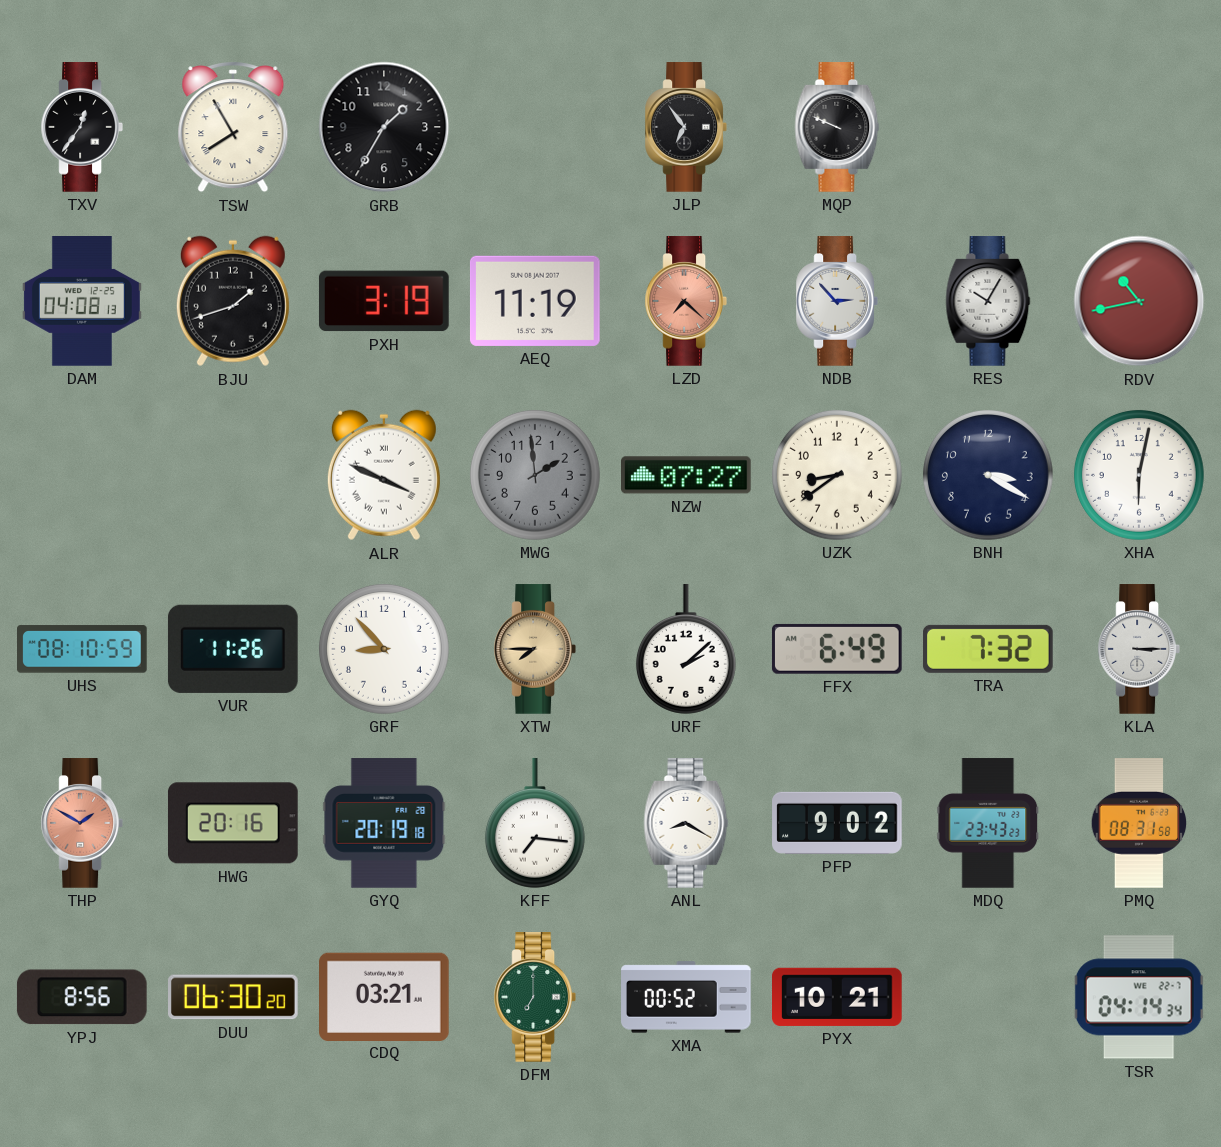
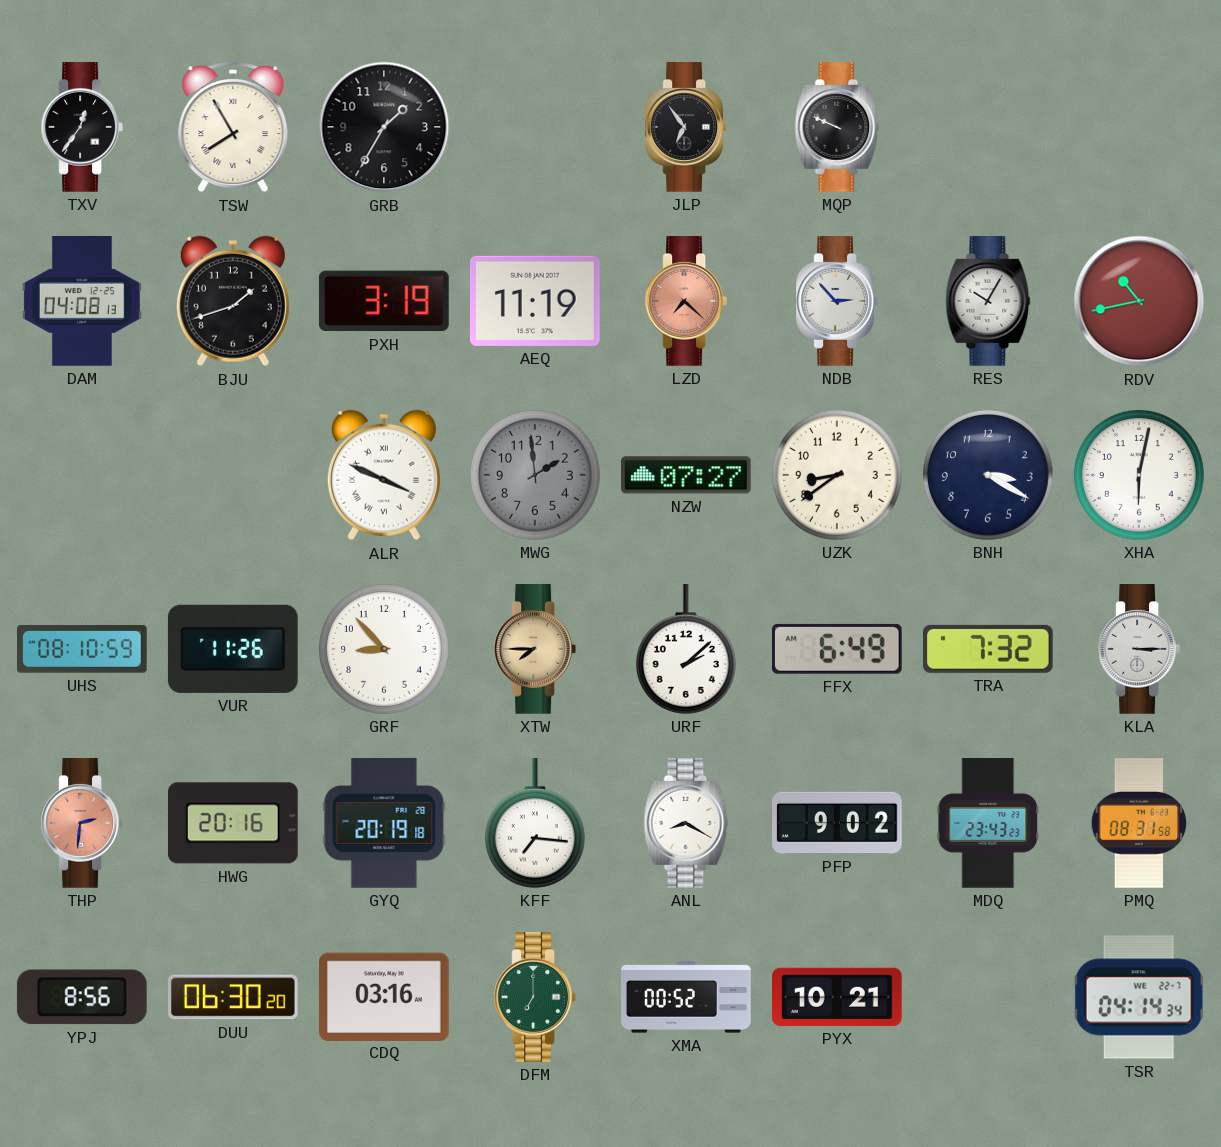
THP: 1:50 -> 2:31
CDQ: 03:21 -> 03:16
